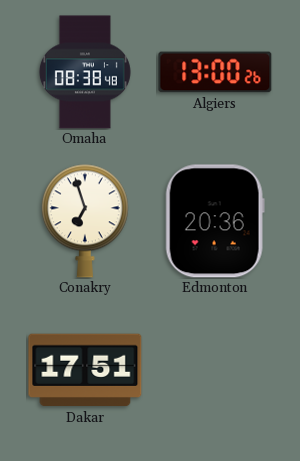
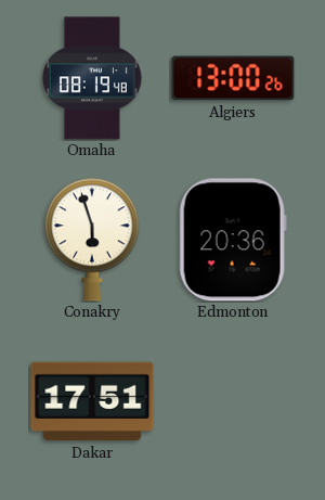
Omaha: 08:38 -> 08:19
Conakry: 6:57 -> 5:57
